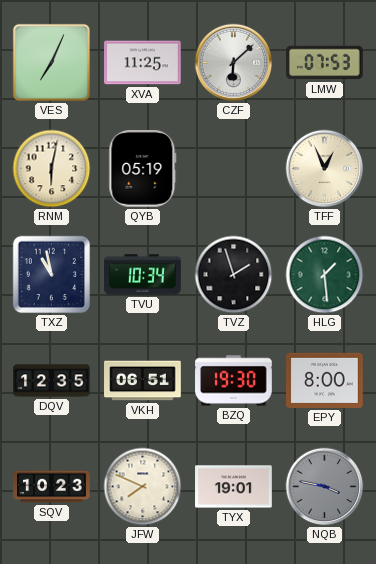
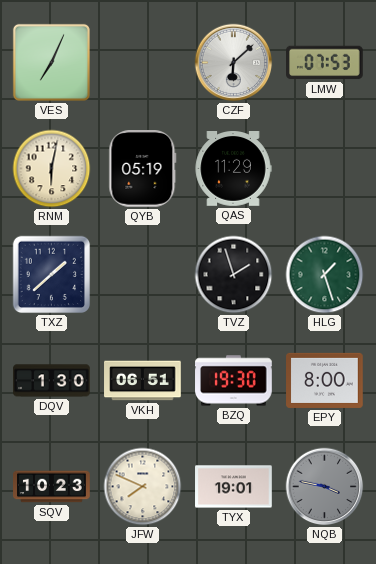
XVA: 11:25 -> none
QAS: none -> 11:29
TFF: 12:56 -> none
TXZ: 10:58 -> 1:38
TVU: 10:34 -> none
HLG: 1:29 -> 1:27
DQV: 12:35 -> 1:30
